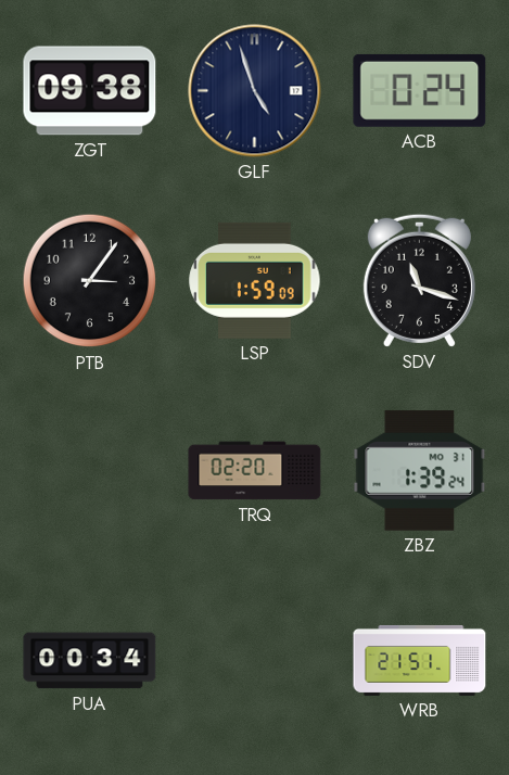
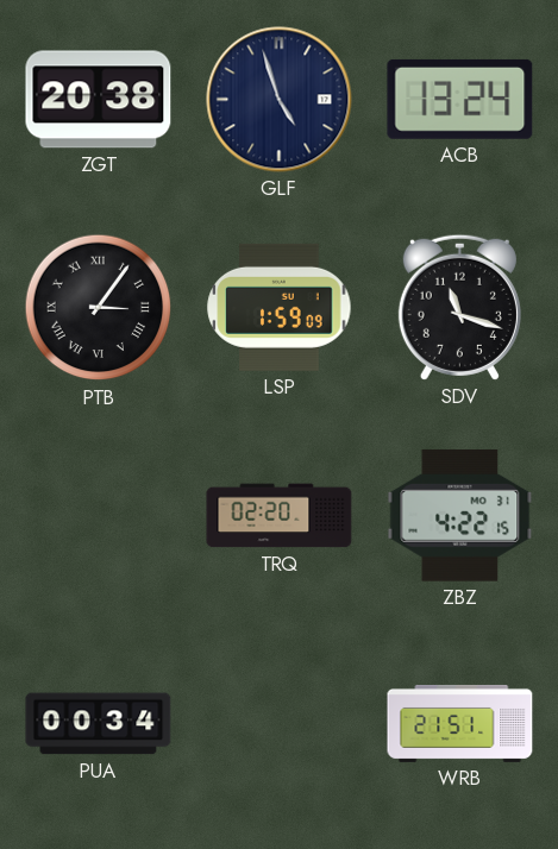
ZGT: 09:38 -> 20:38
ACB: 0:24 -> 13:24
PTB numerals: Arabic -> Roman
ZBZ: 1:39 -> 4:22
